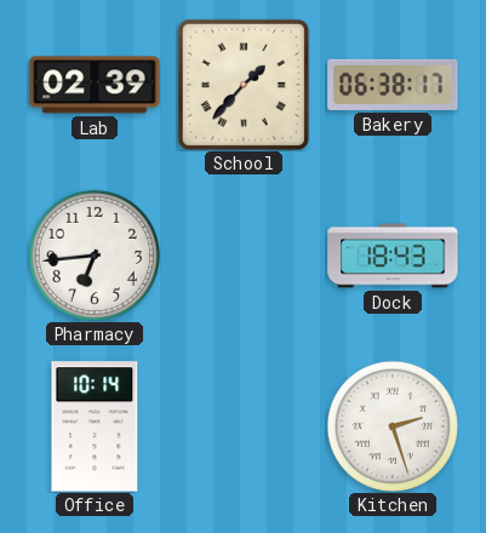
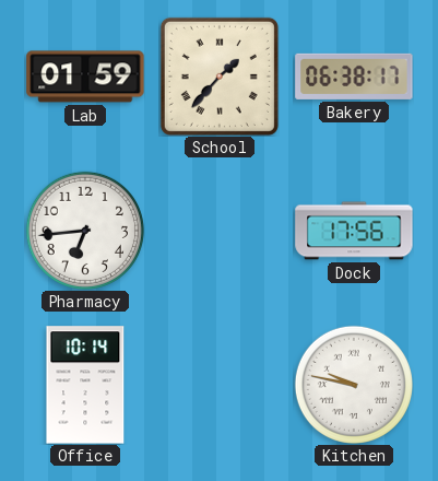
Lab: 02:39 -> 01:59
Dock: 18:43 -> 17:56
Kitchen: 2:27 -> 9:47
